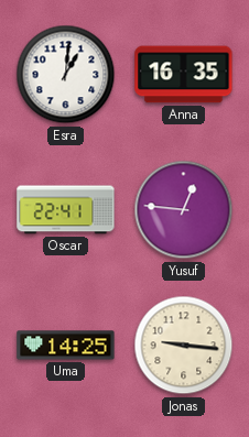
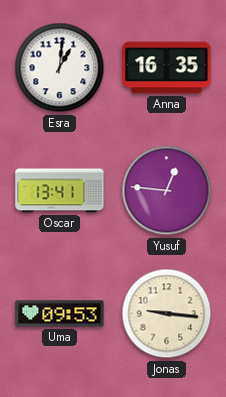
Oscar: 22:41 -> 13:41
Uma: 14:25 -> 09:53
